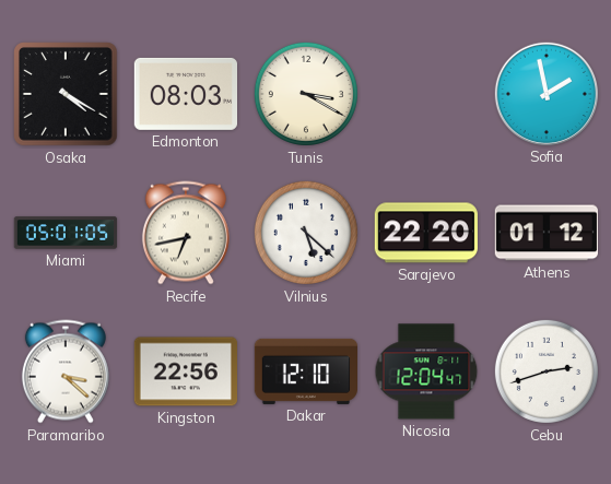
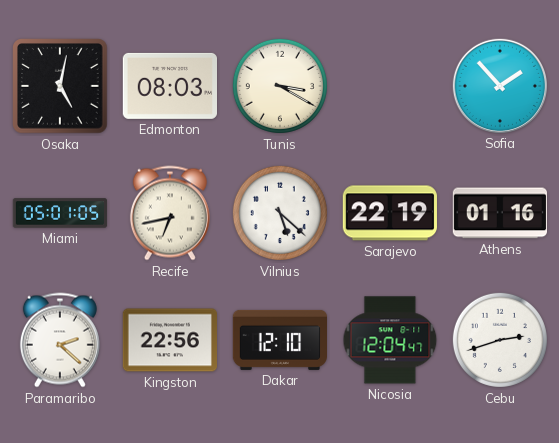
Osaka: 4:20 -> 5:02
Sofia: 1:58 -> 1:53
Sarajevo: 22:20 -> 22:19
Athens: 01:12 -> 01:16
Paramaribo: 3:22 -> 2:22
